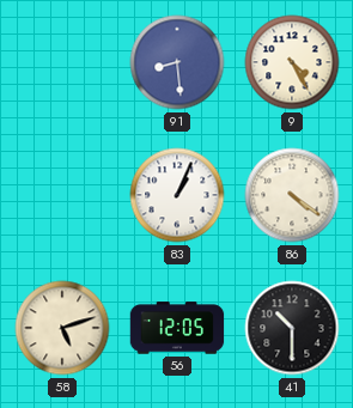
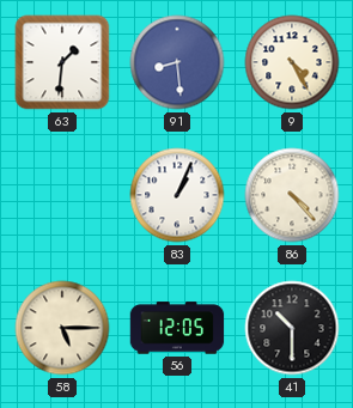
63: none -> 1:31
86: 4:21 -> 4:23
58: 5:12 -> 5:15
